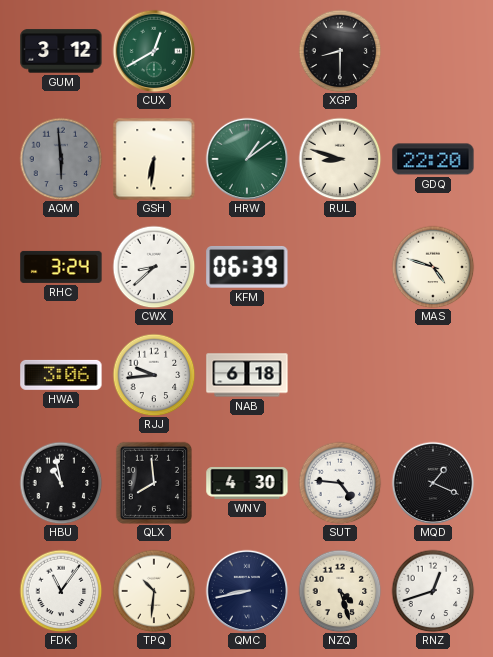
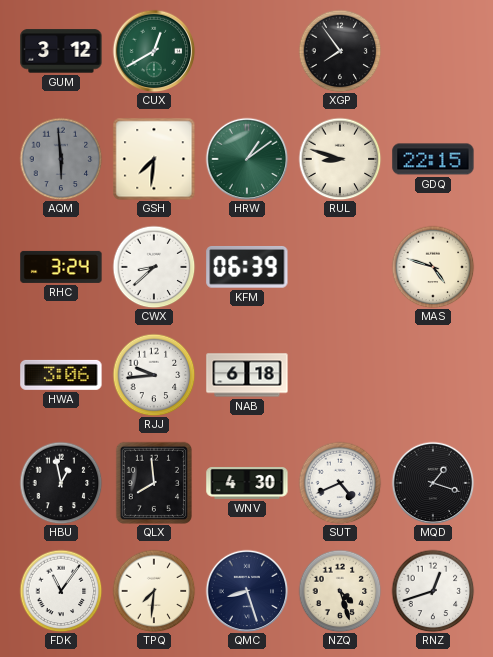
XGP: 8:30 -> 7:54
GSH: 6:31 -> 7:31
GDQ: 22:20 -> 22:15
HBU: 10:58 -> 12:58
SUT: 4:46 -> 4:41
MQD: 1:19 -> 1:18
TPQ: 10:31 -> 7:31
QMC: 8:43 -> 8:27
